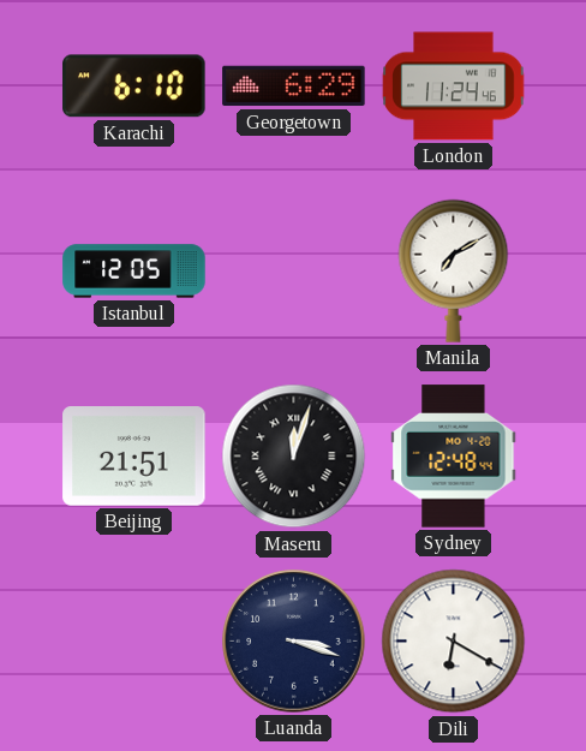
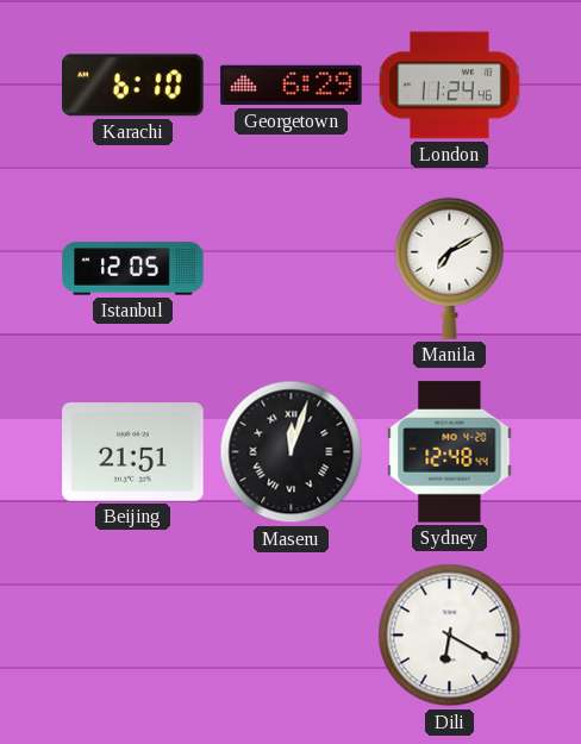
Luanda: 3:18 -> none
